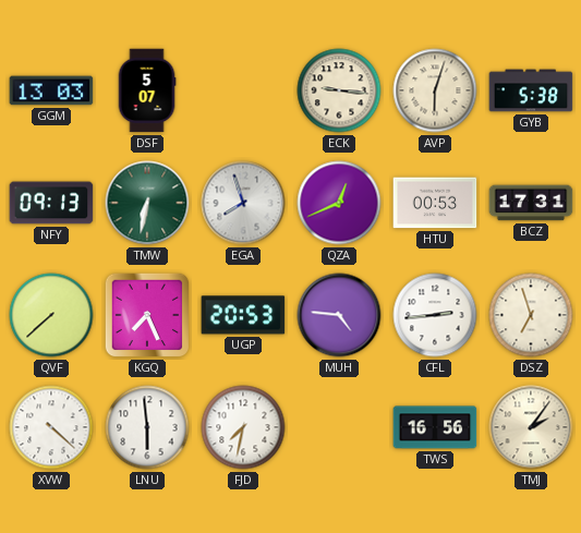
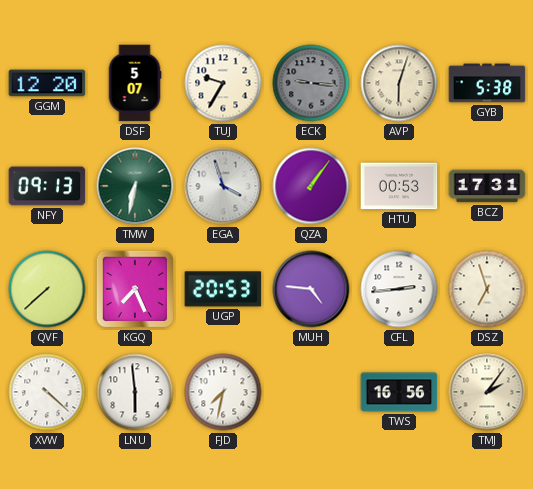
GGM: 13:03 -> 12:20
TUJ: none -> 9:35
ECK dial: cream -> grey
EGA: 7:57 -> 3:57
QZA: 12:41 -> 1:06
